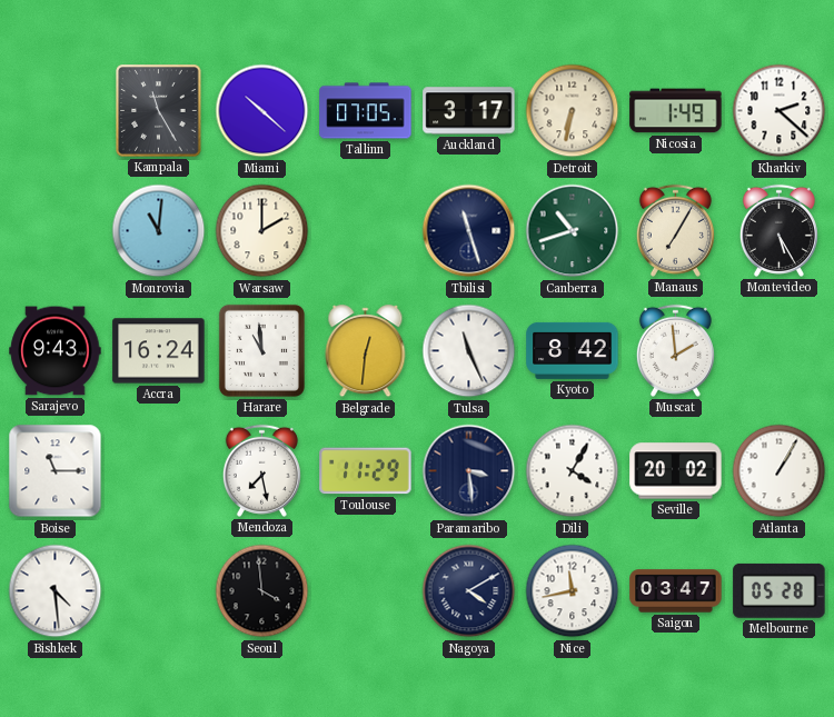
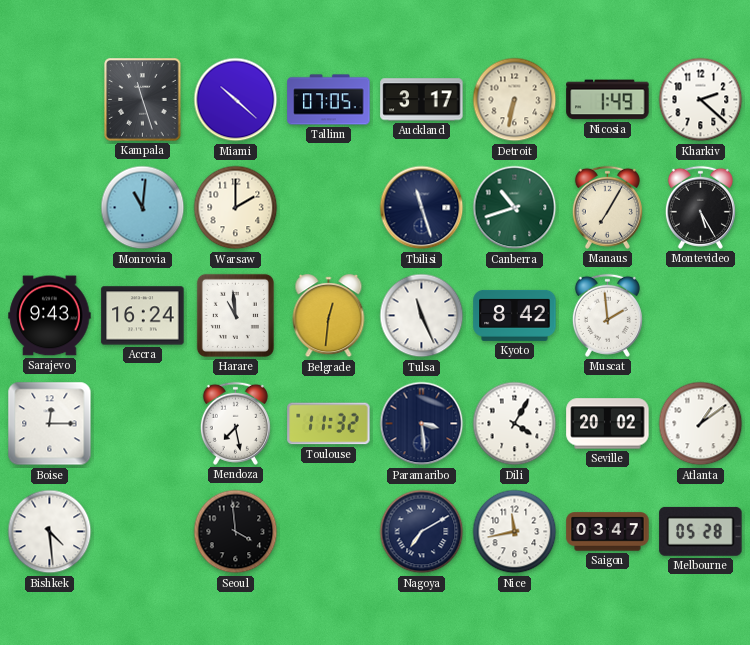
Kampala: 11:25 -> 11:27
Boise: 11:15 -> 12:15
Toulouse: 11:29 -> 11:32
Atlanta: 1:05 -> 1:09
Nagoya: 4:10 -> 7:10
